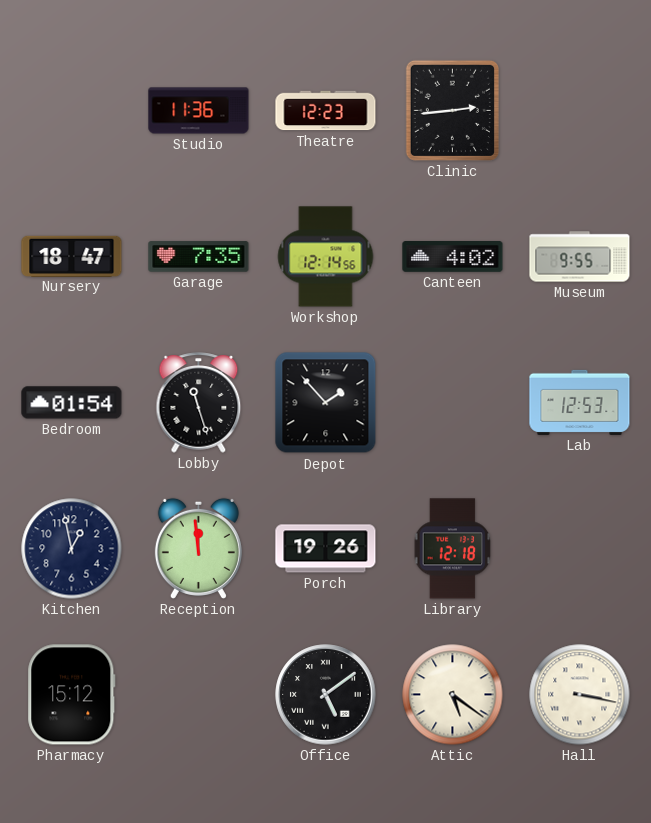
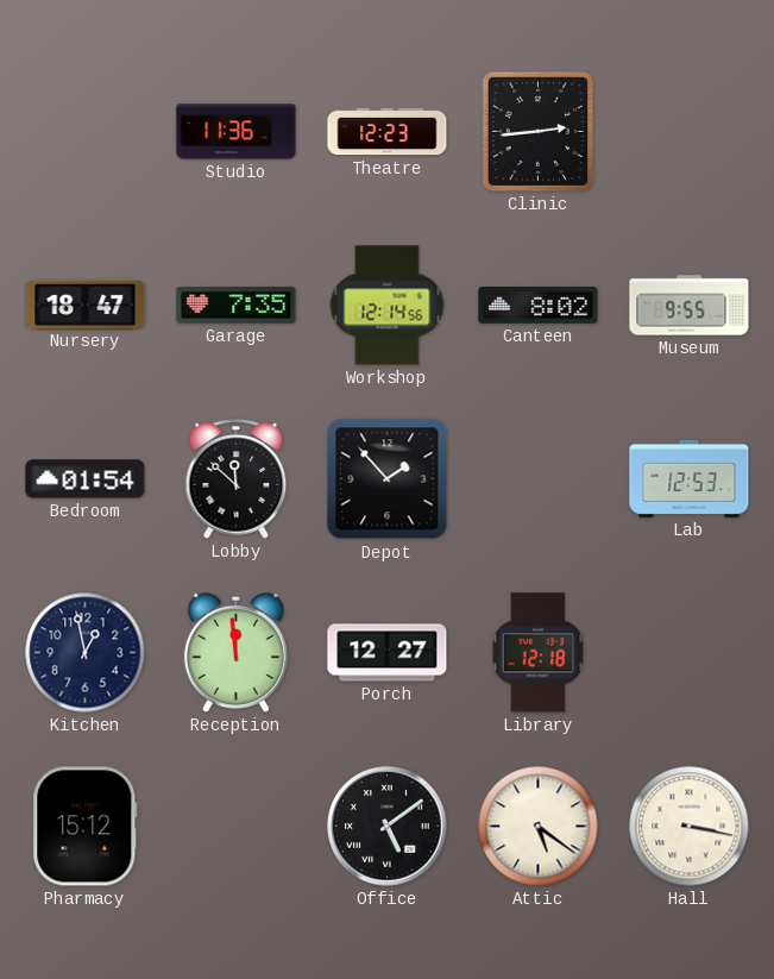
Canteen: 4:02 -> 8:02
Lobby: 11:27 -> 11:52
Porch: 19:26 -> 12:27
